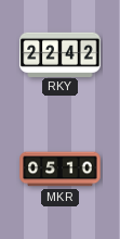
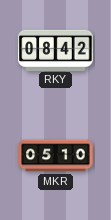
RKY: 22:42 -> 08:42
